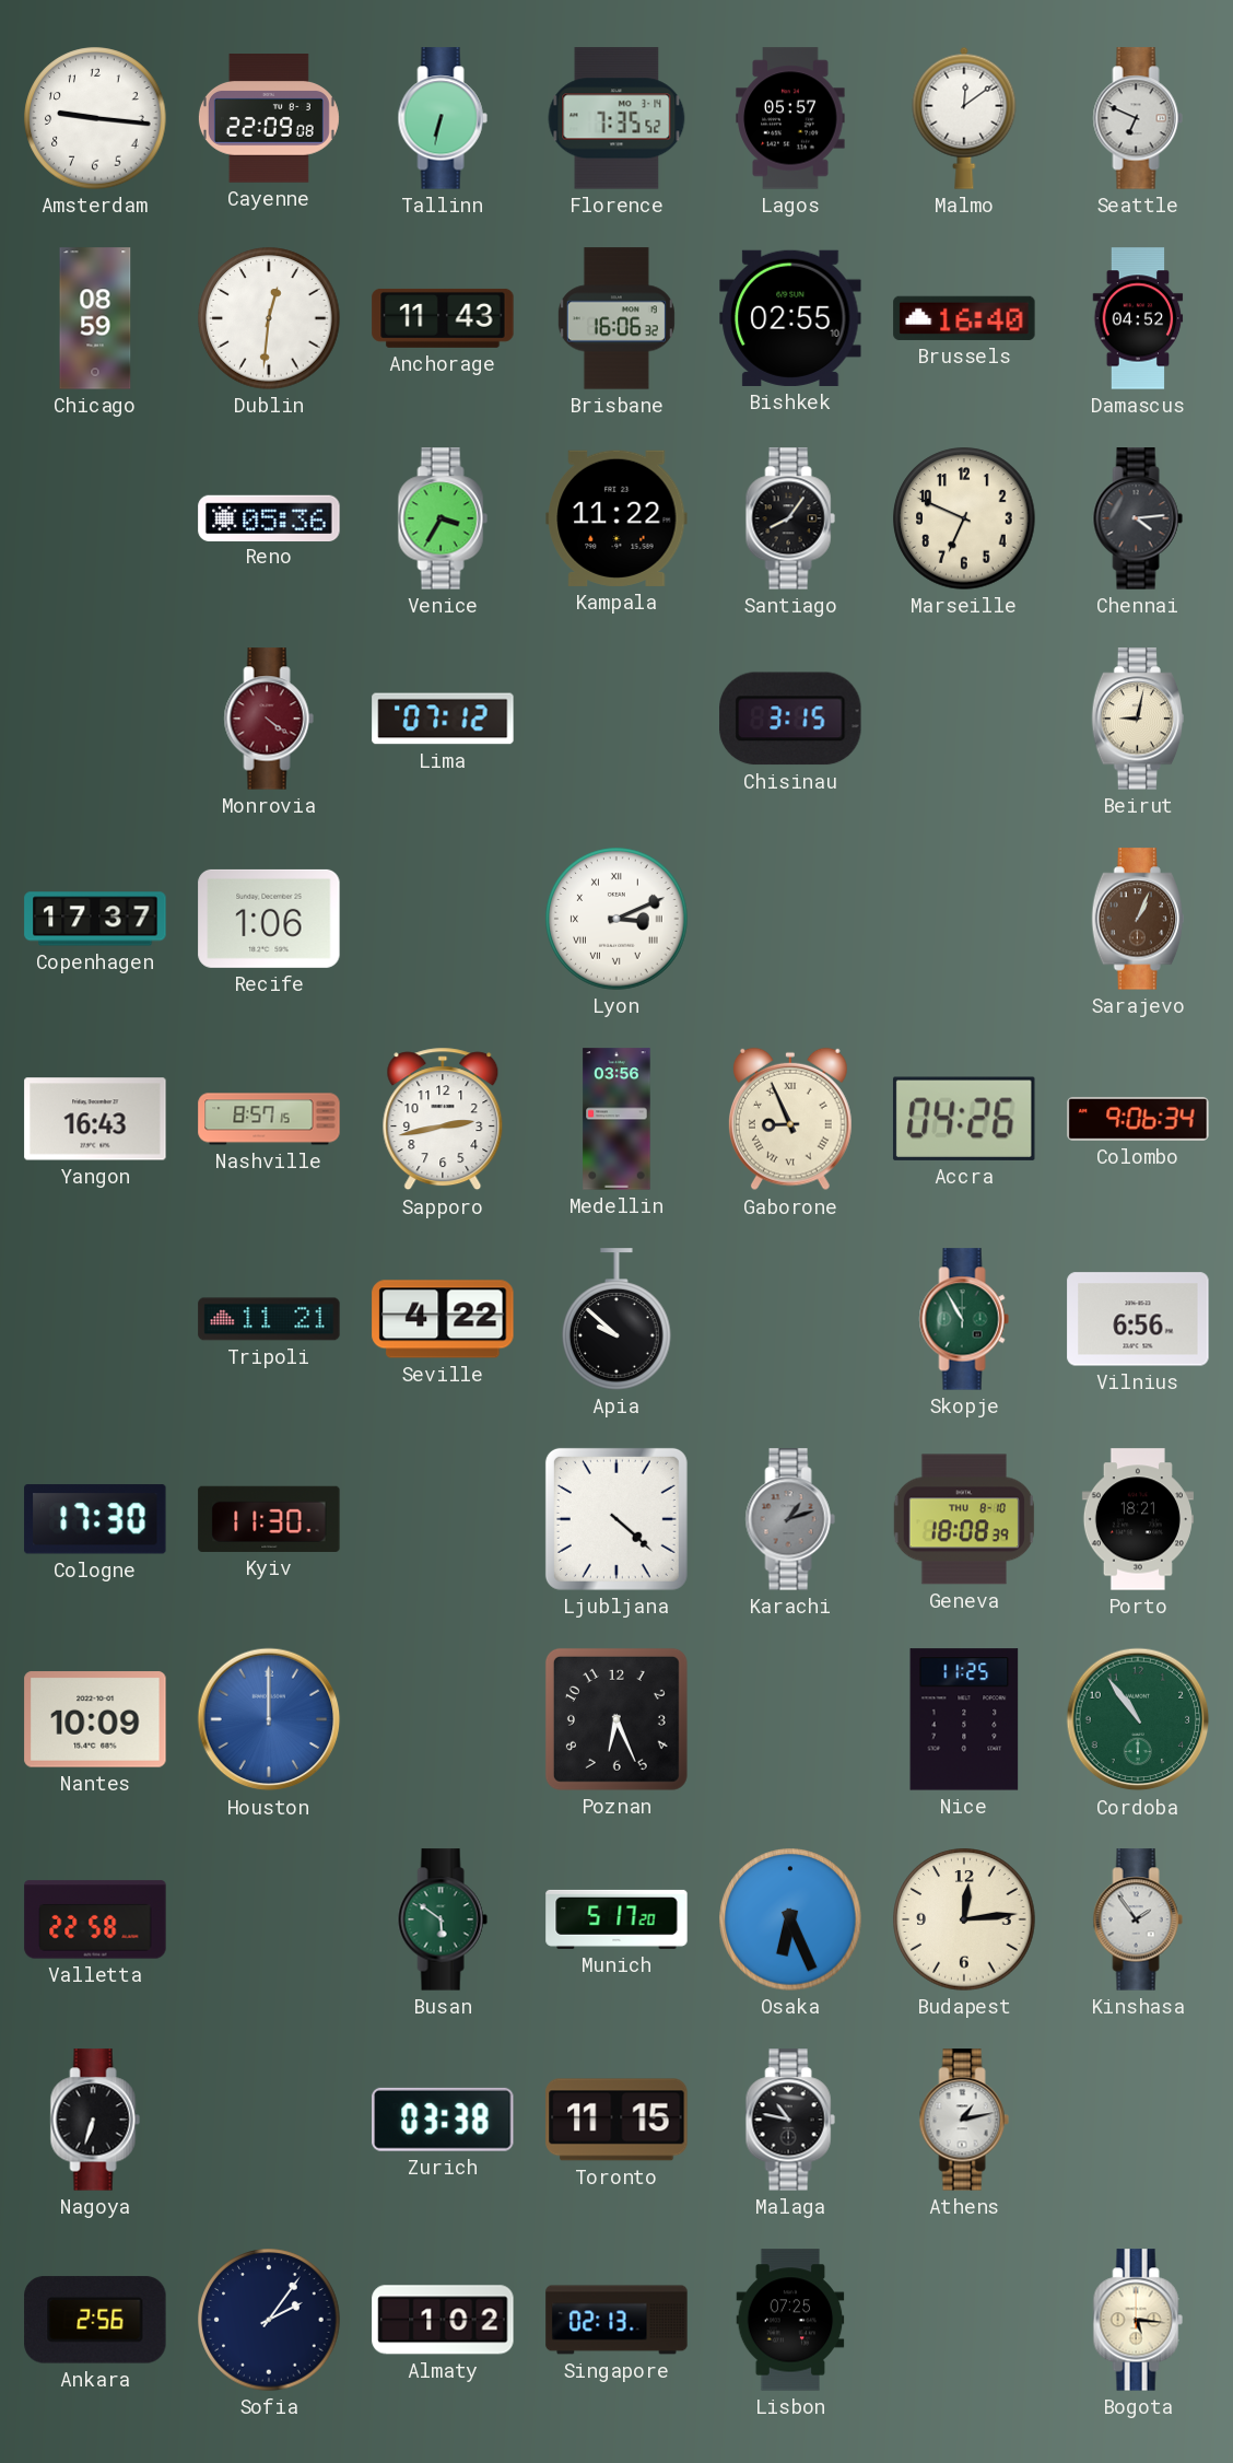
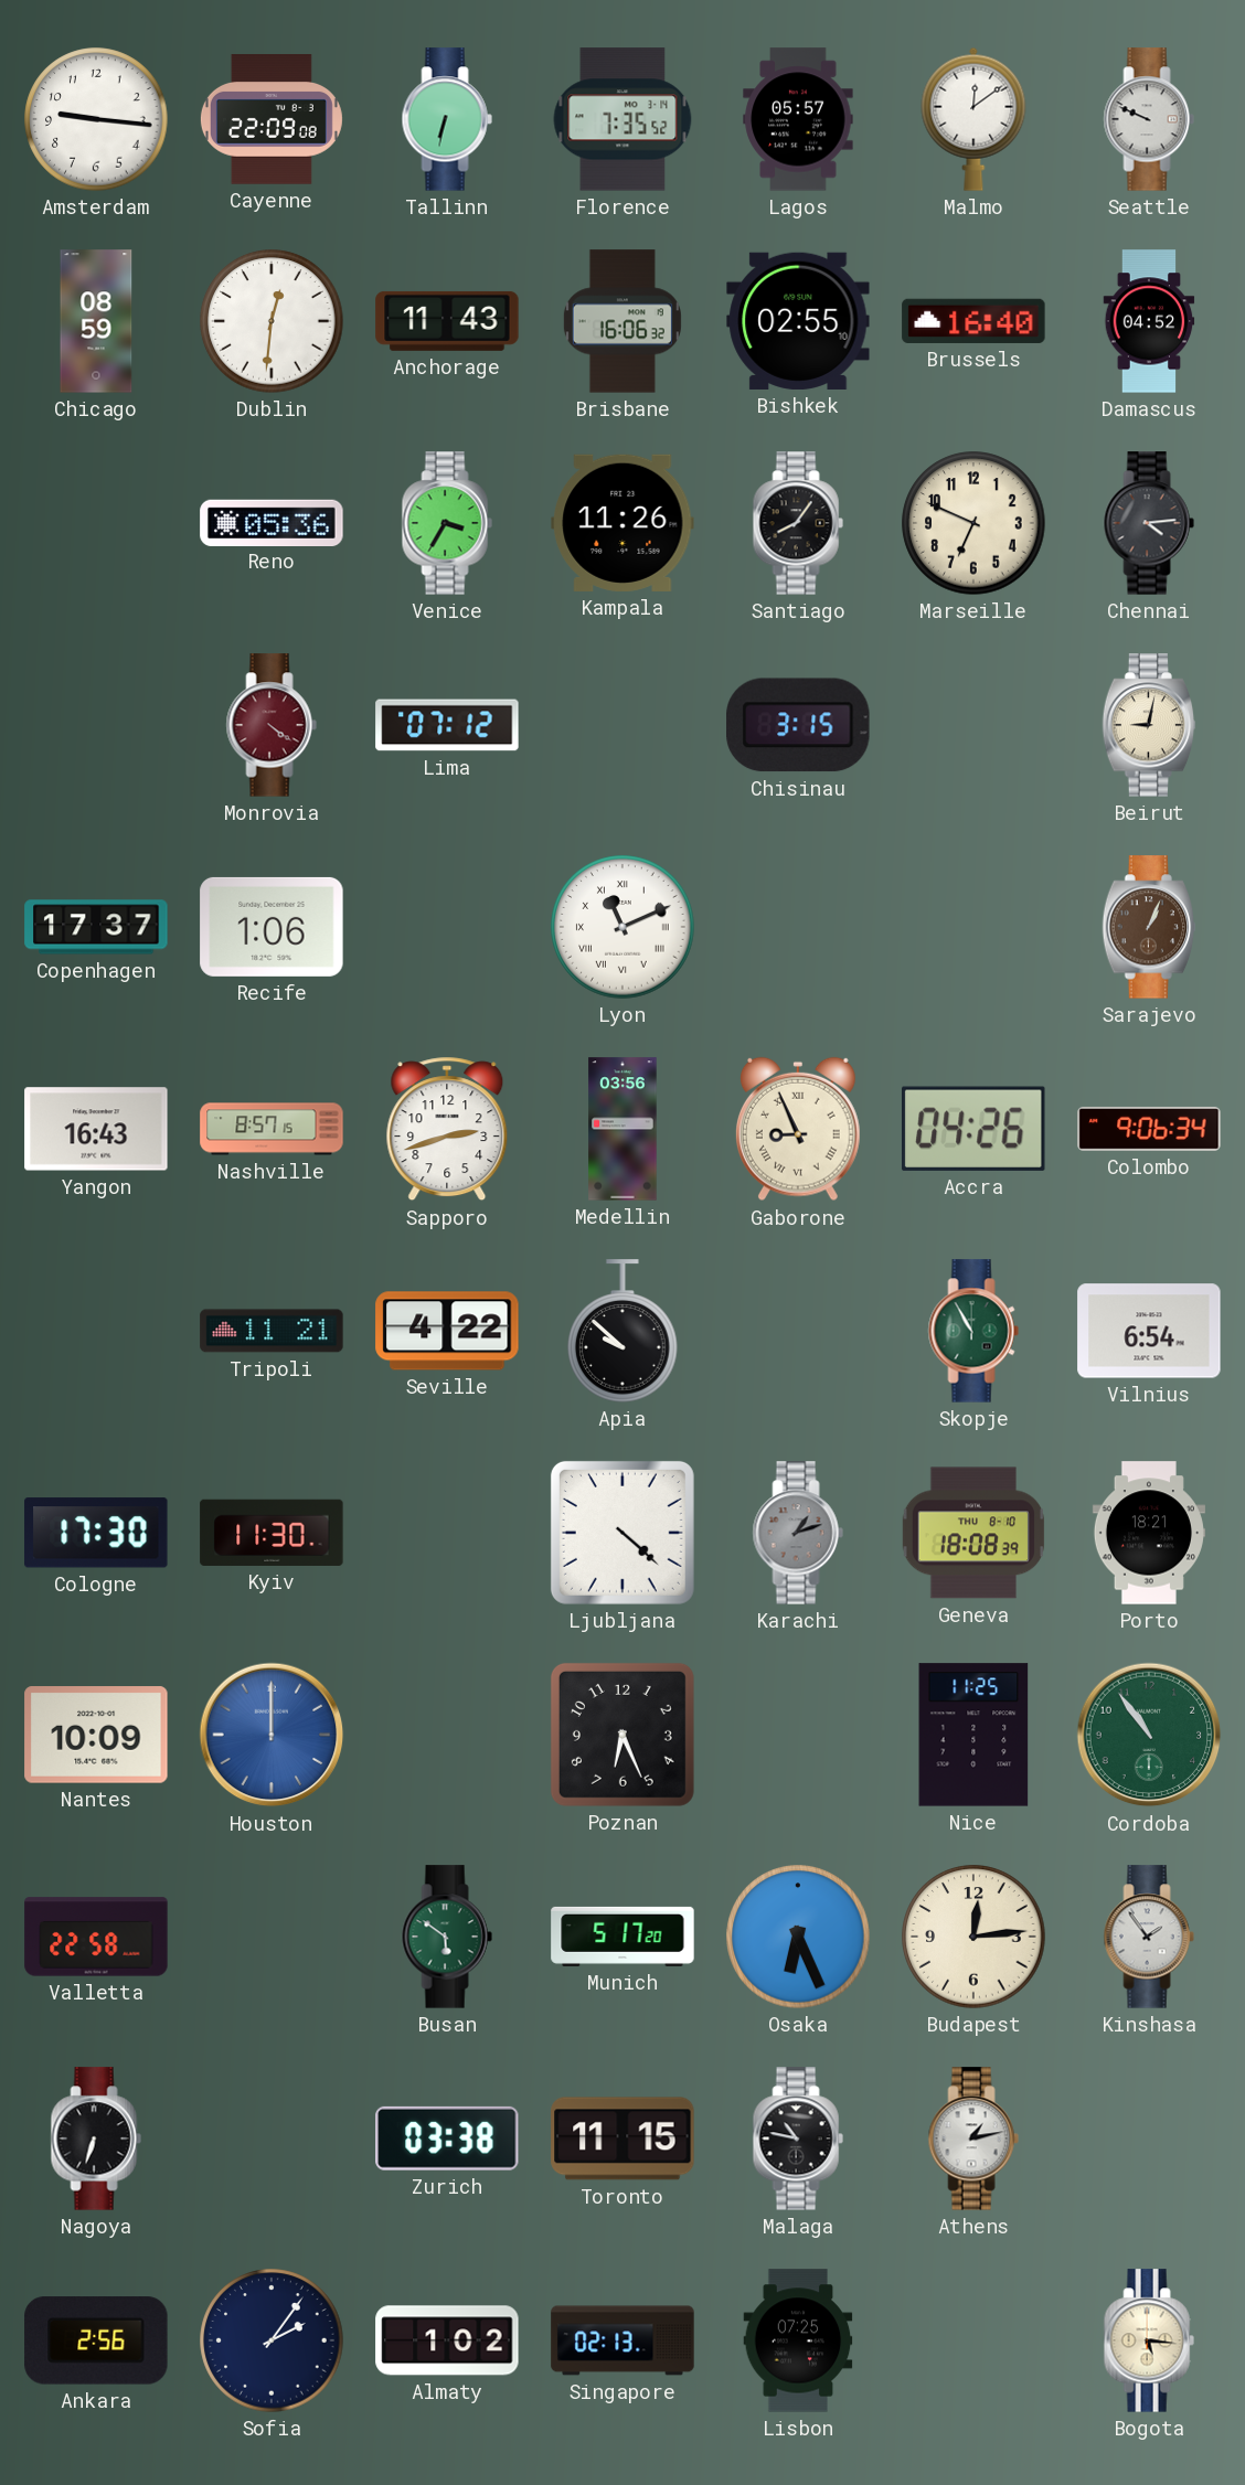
Seattle: 6:49 -> 9:49
Kampala: 11:22 -> 11:26
Lyon: 3:11 -> 11:11
Sapporo: 2:43 -> 2:42
Vilnius: 6:56 -> 6:54
